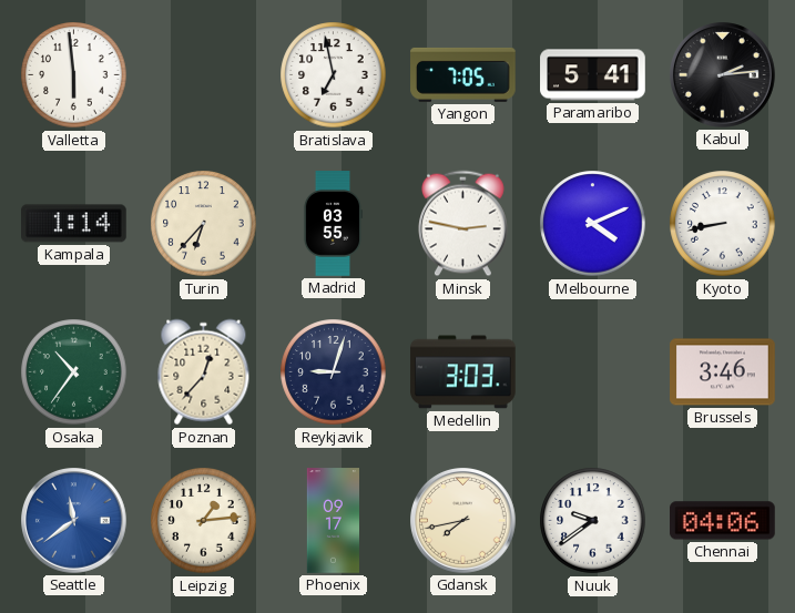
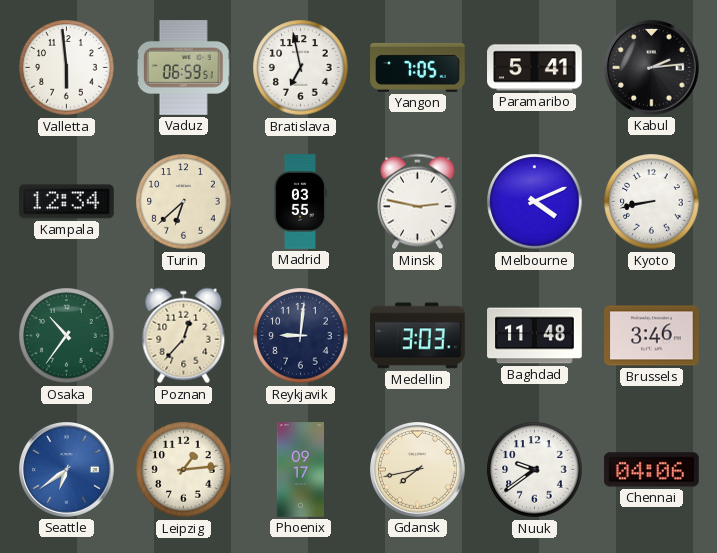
Vaduz: none -> 06:59
Kampala: 1:14 -> 12:34
Turin: 6:37 -> 6:38
Reykjavik: 9:03 -> 9:01
Baghdad: none -> 11:48
Seattle: 11:39 -> 6:39
